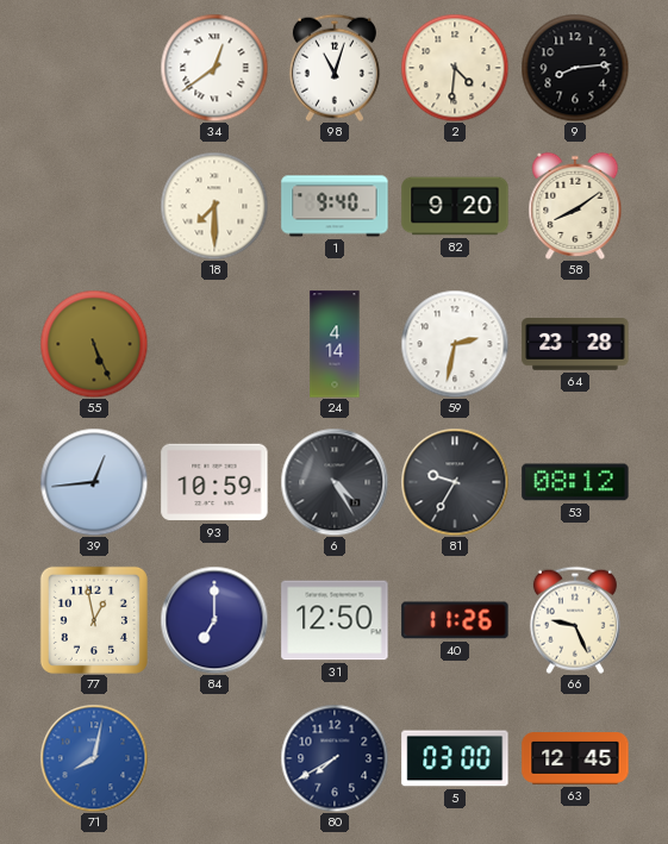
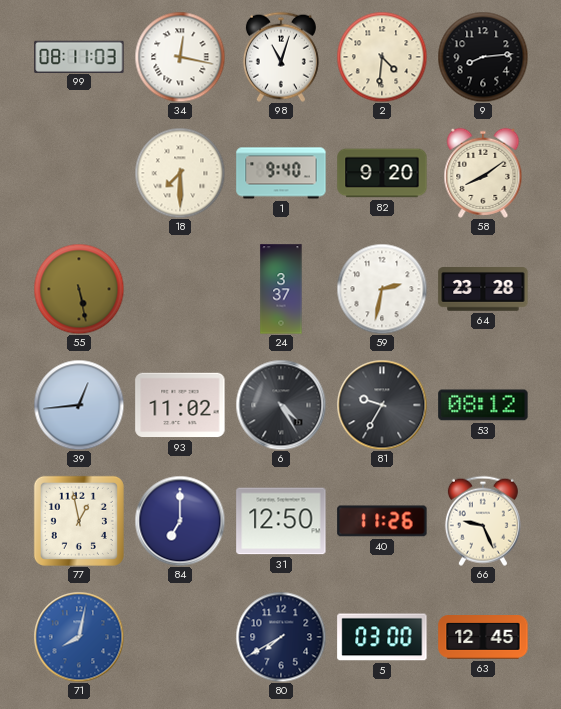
99: none -> 08:11
34: 12:39 -> 12:17
55: 5:26 -> 5:28
24: 4:14 -> 3:37
93: 10:59 -> 11:02
